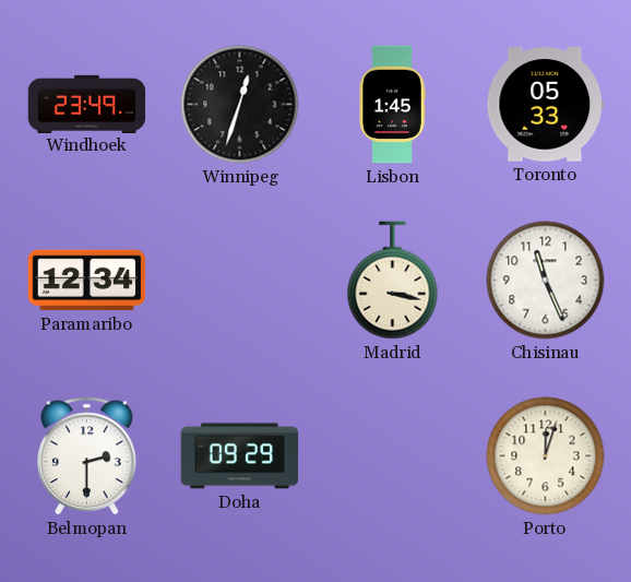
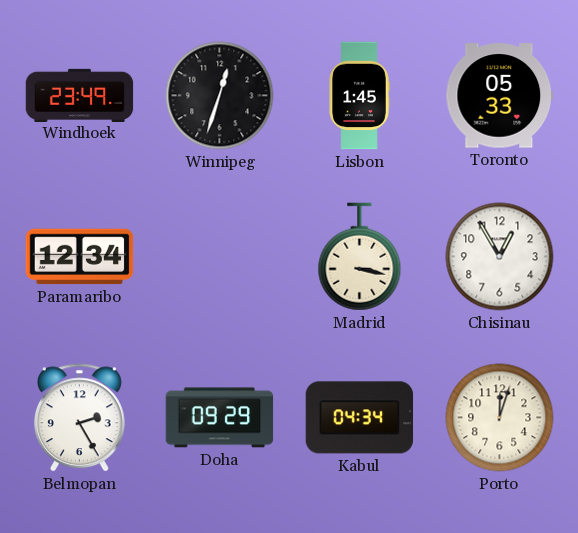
Chisinau: 11:26 -> 12:55
Belmopan: 2:30 -> 2:25
Kabul: none -> 04:34
